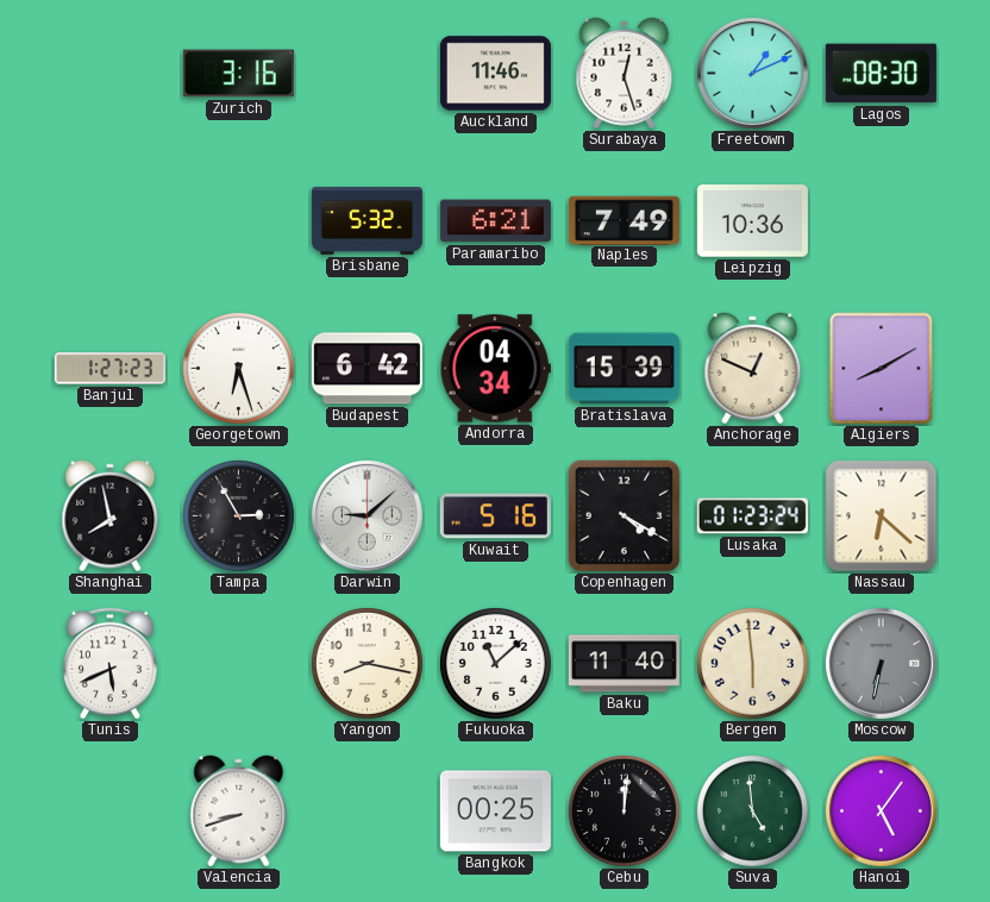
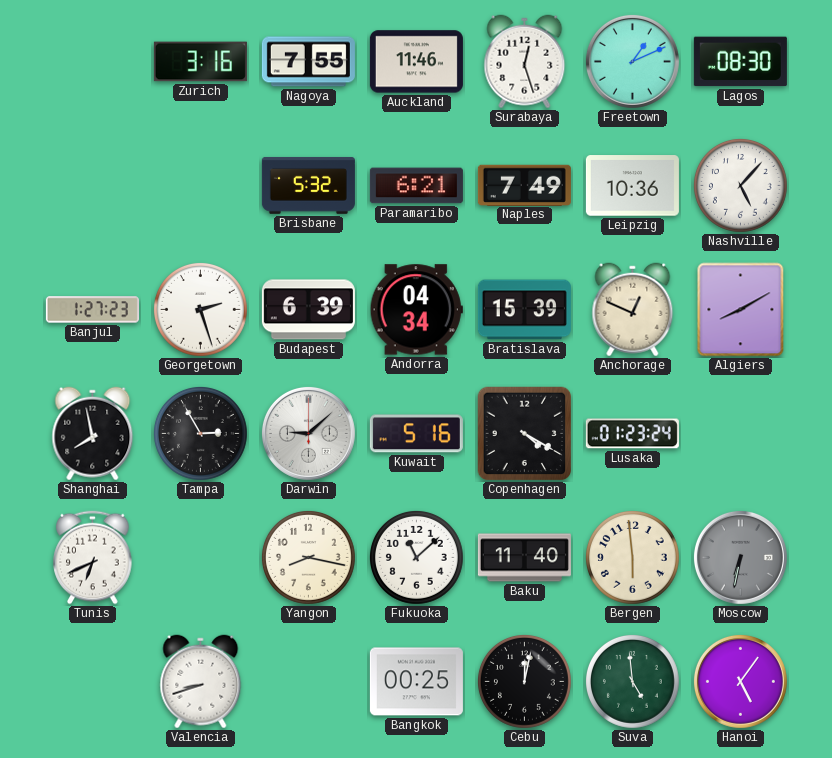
Nagoya: none -> 7:55
Nashville: none -> 5:07
Georgetown: 6:27 -> 2:27
Budapest: 6:42 -> 6:39
Nassau: 6:22 -> none
Tunis: 5:41 -> 6:41
Cebu: 12:01 -> 12:02
